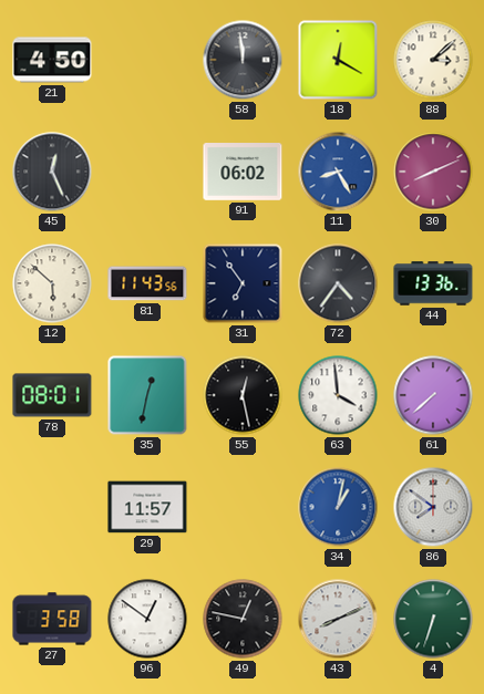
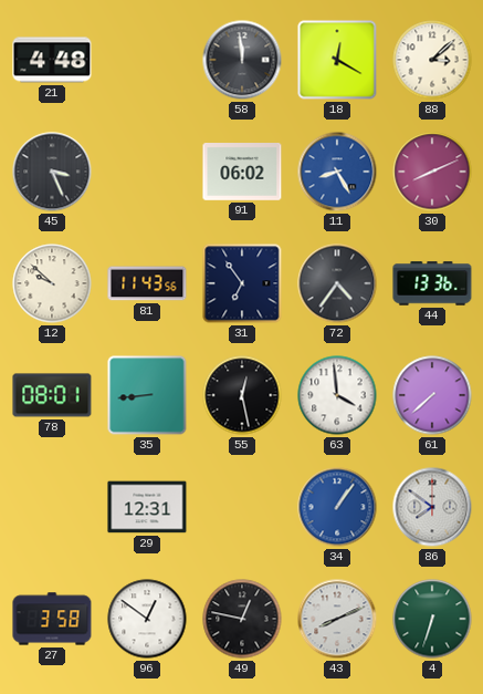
21: 4:50 -> 4:48
45: 12:26 -> 3:26
12: 5:52 -> 9:52
35: 12:32 -> 8:44
29: 11:57 -> 12:31
34: 1:02 -> 1:06
